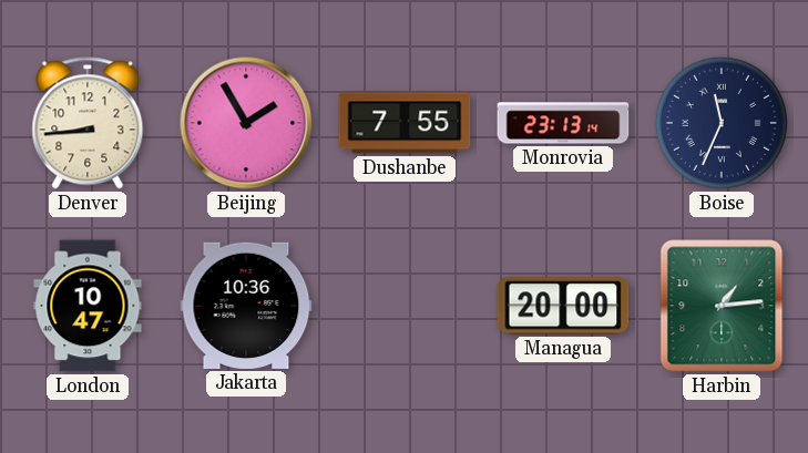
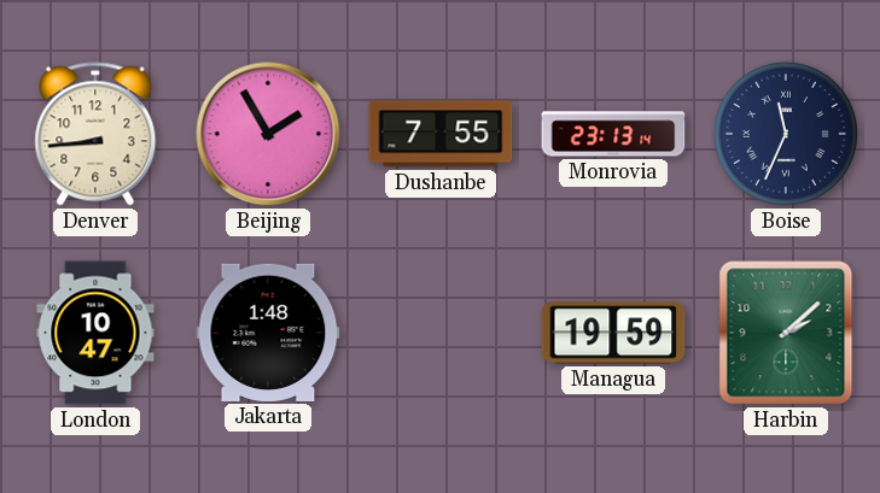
Jakarta: 10:36 -> 1:48
Managua: 20:00 -> 19:59
Harbin: 1:14 -> 2:08
